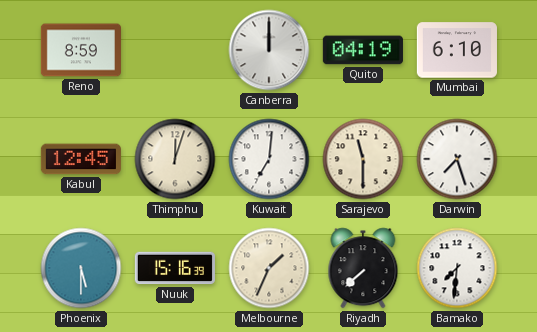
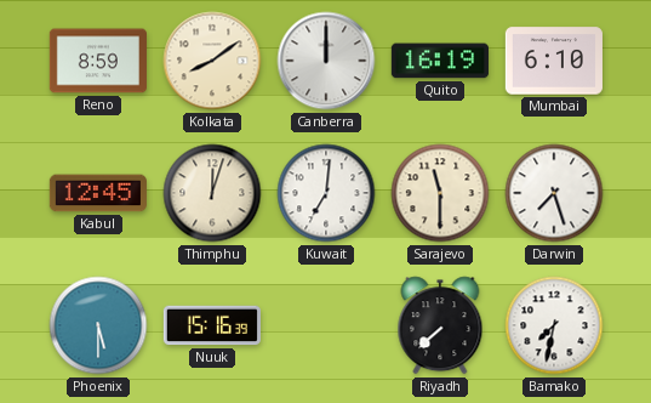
Kolkata: none -> 8:09
Quito: 04:19 -> 16:19
Melbourne: 1:34 -> none
Bamako: 7:31 -> 7:32
